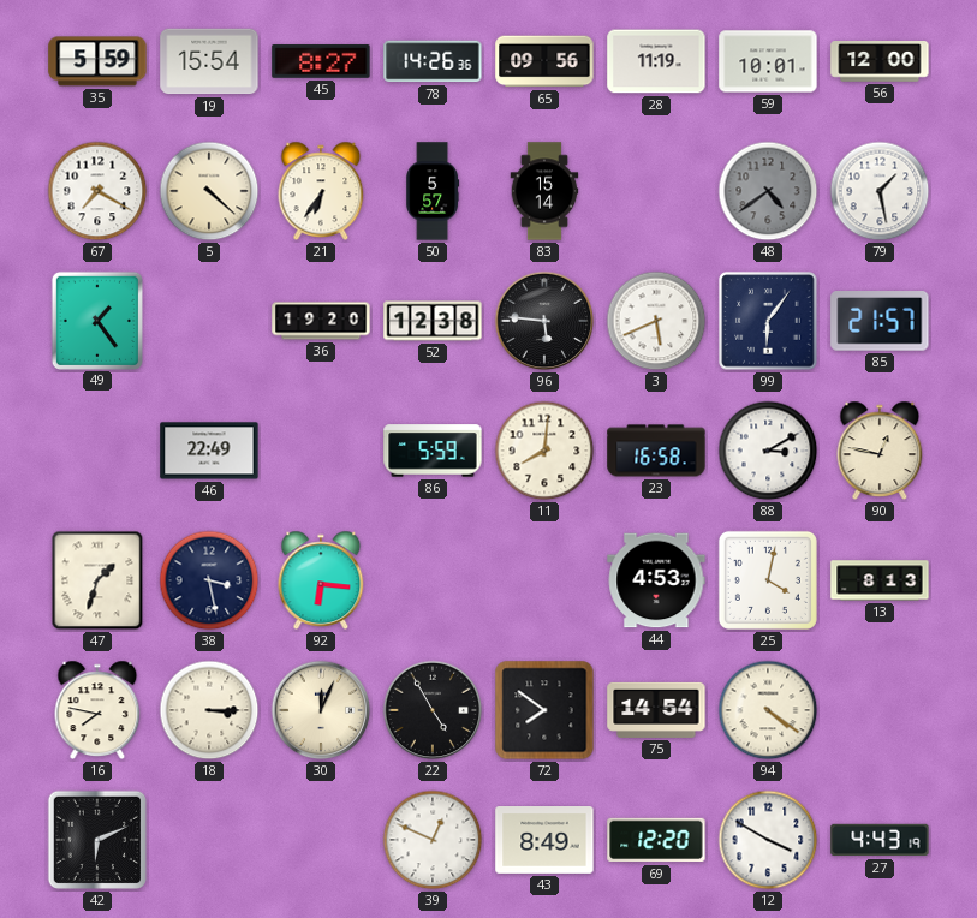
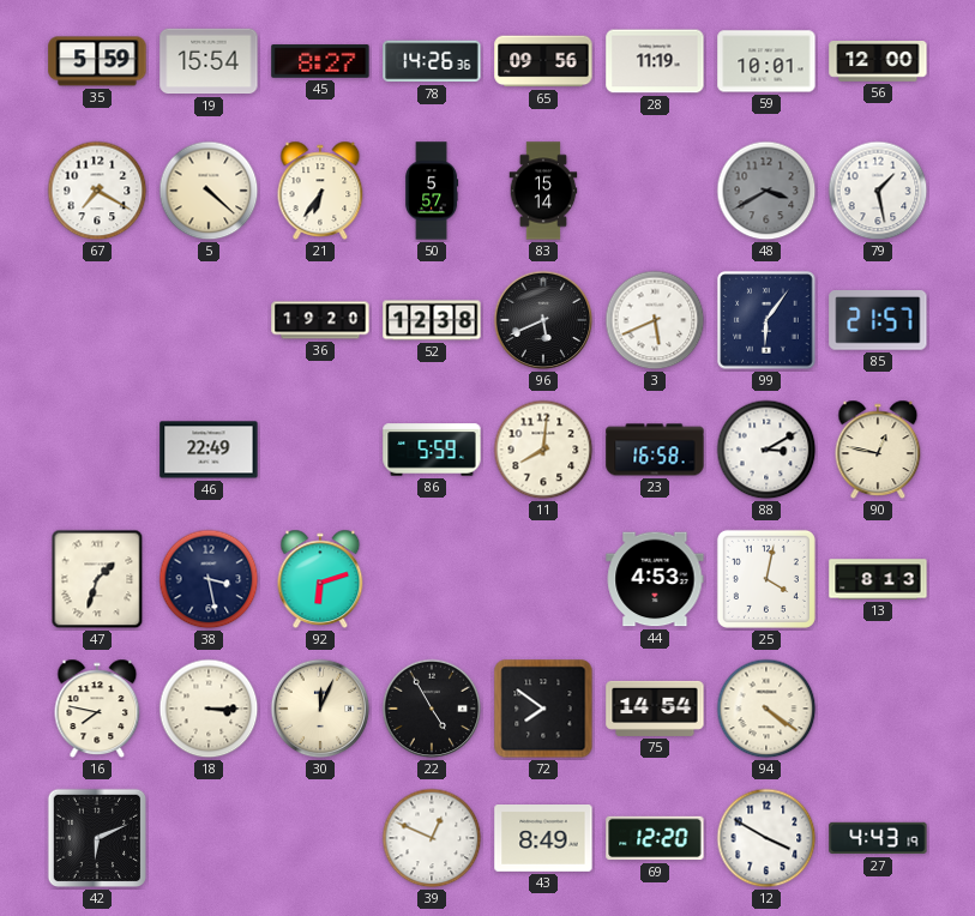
48: 4:39 -> 3:40
49: 1:24 -> none
96: 5:46 -> 5:41
92: 6:16 -> 6:12
